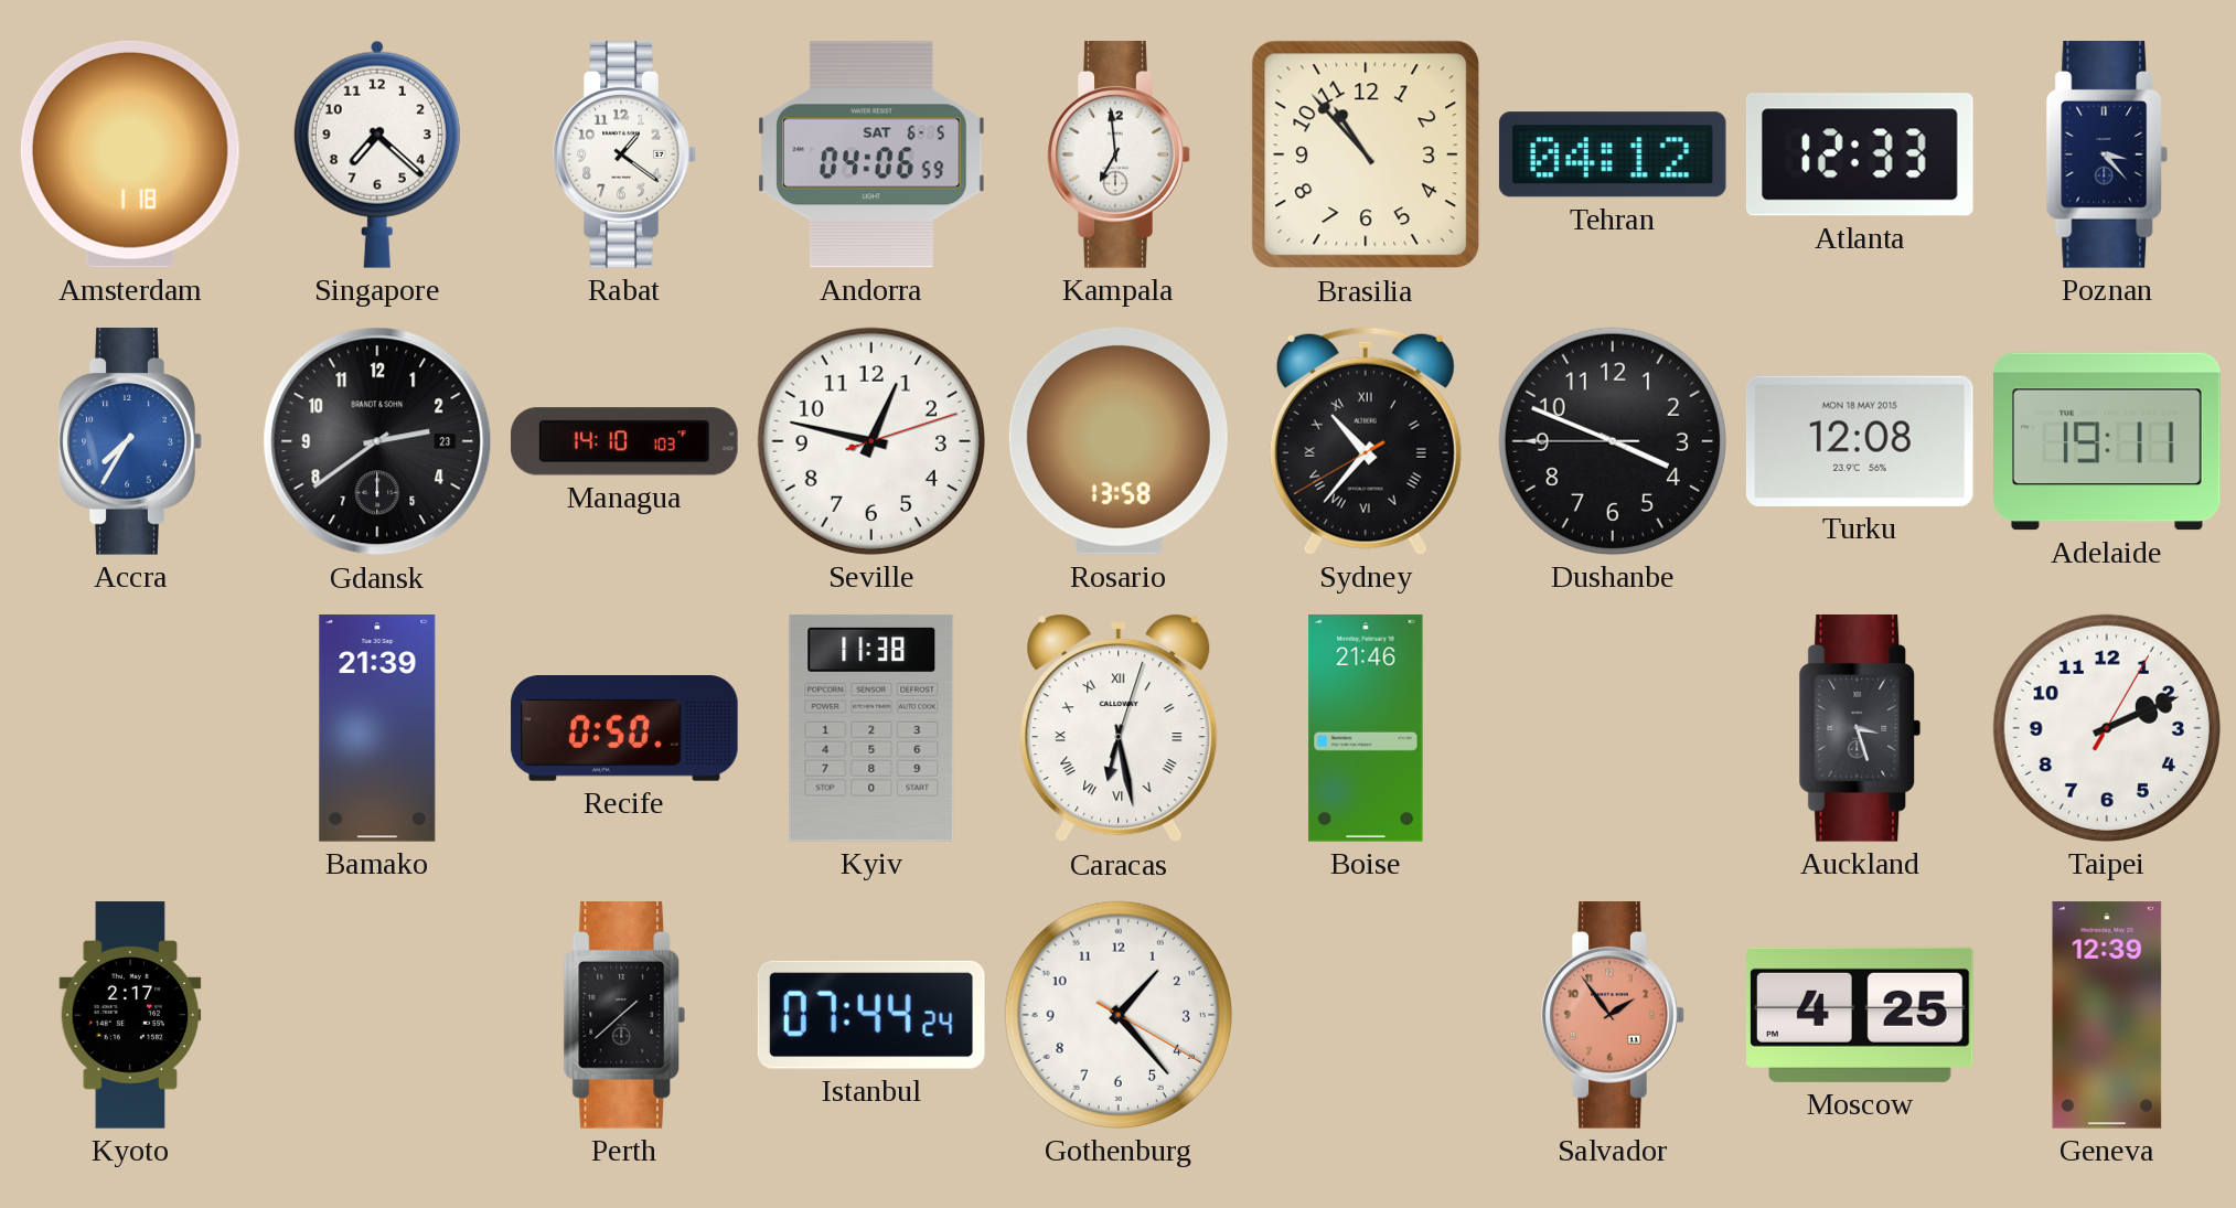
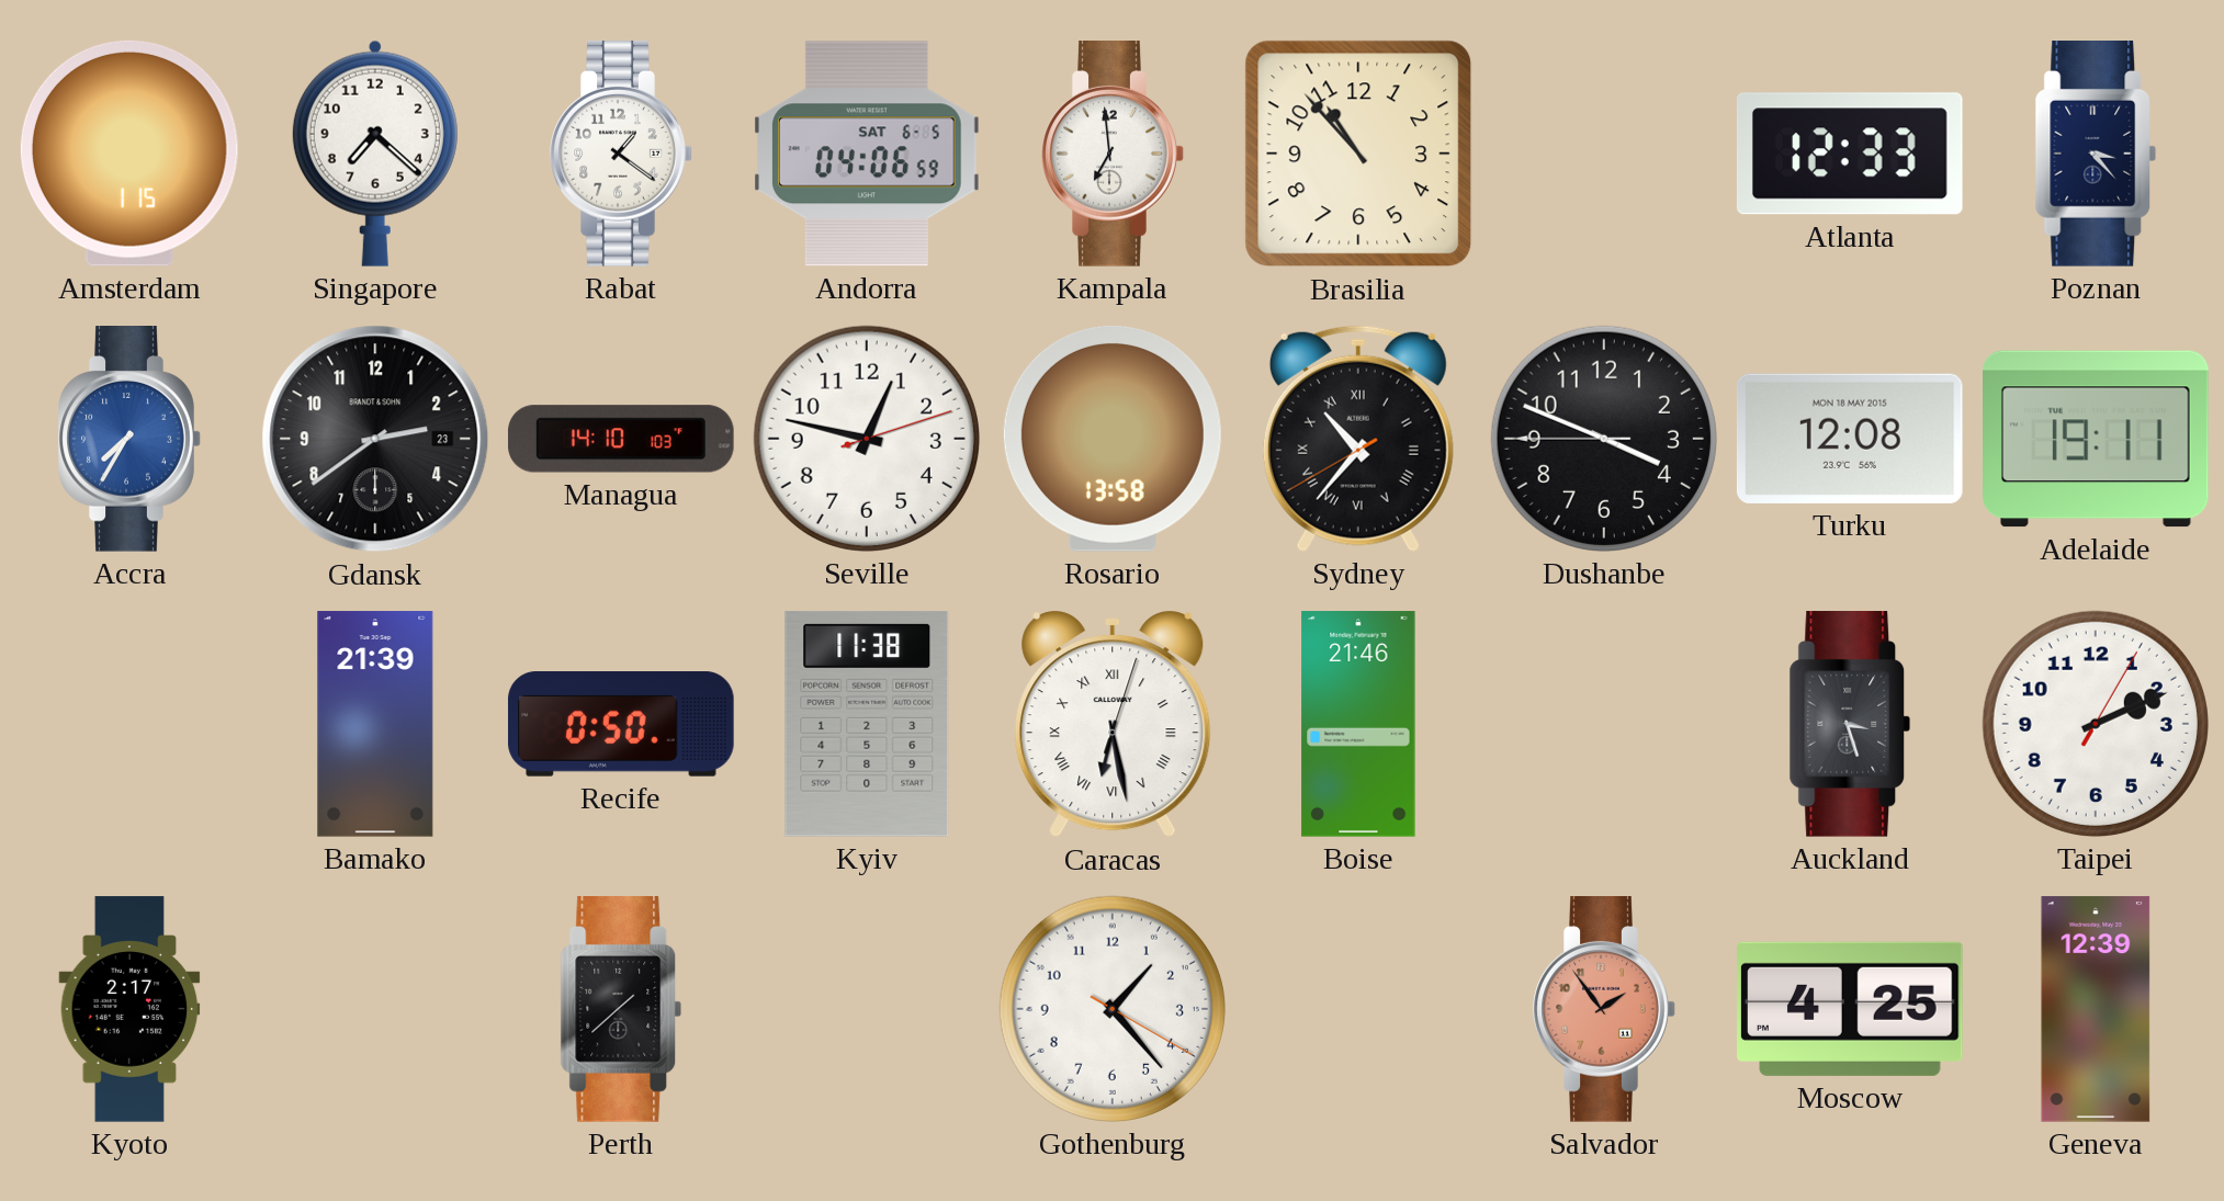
Amsterdam: 1:18 -> 1:15
Tehran: 04:12 -> none
Istanbul: 07:44 -> none
